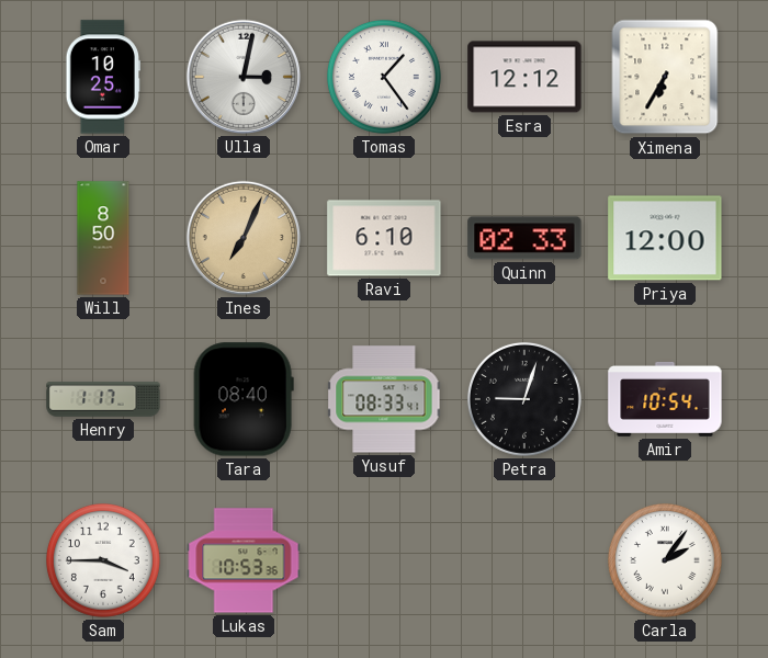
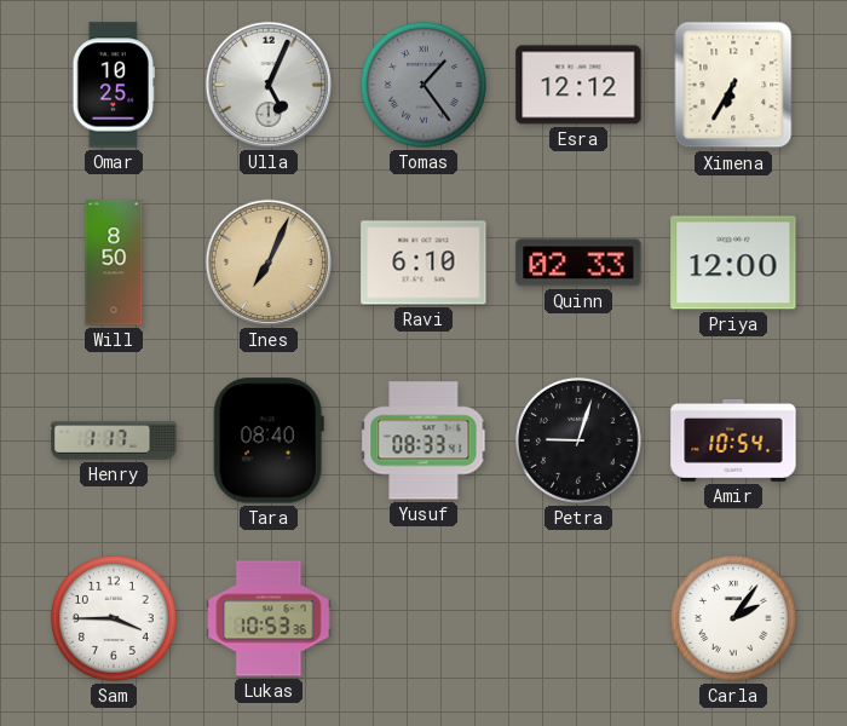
Ulla: 3:02 -> 5:04
Tomas dial: white -> grey
